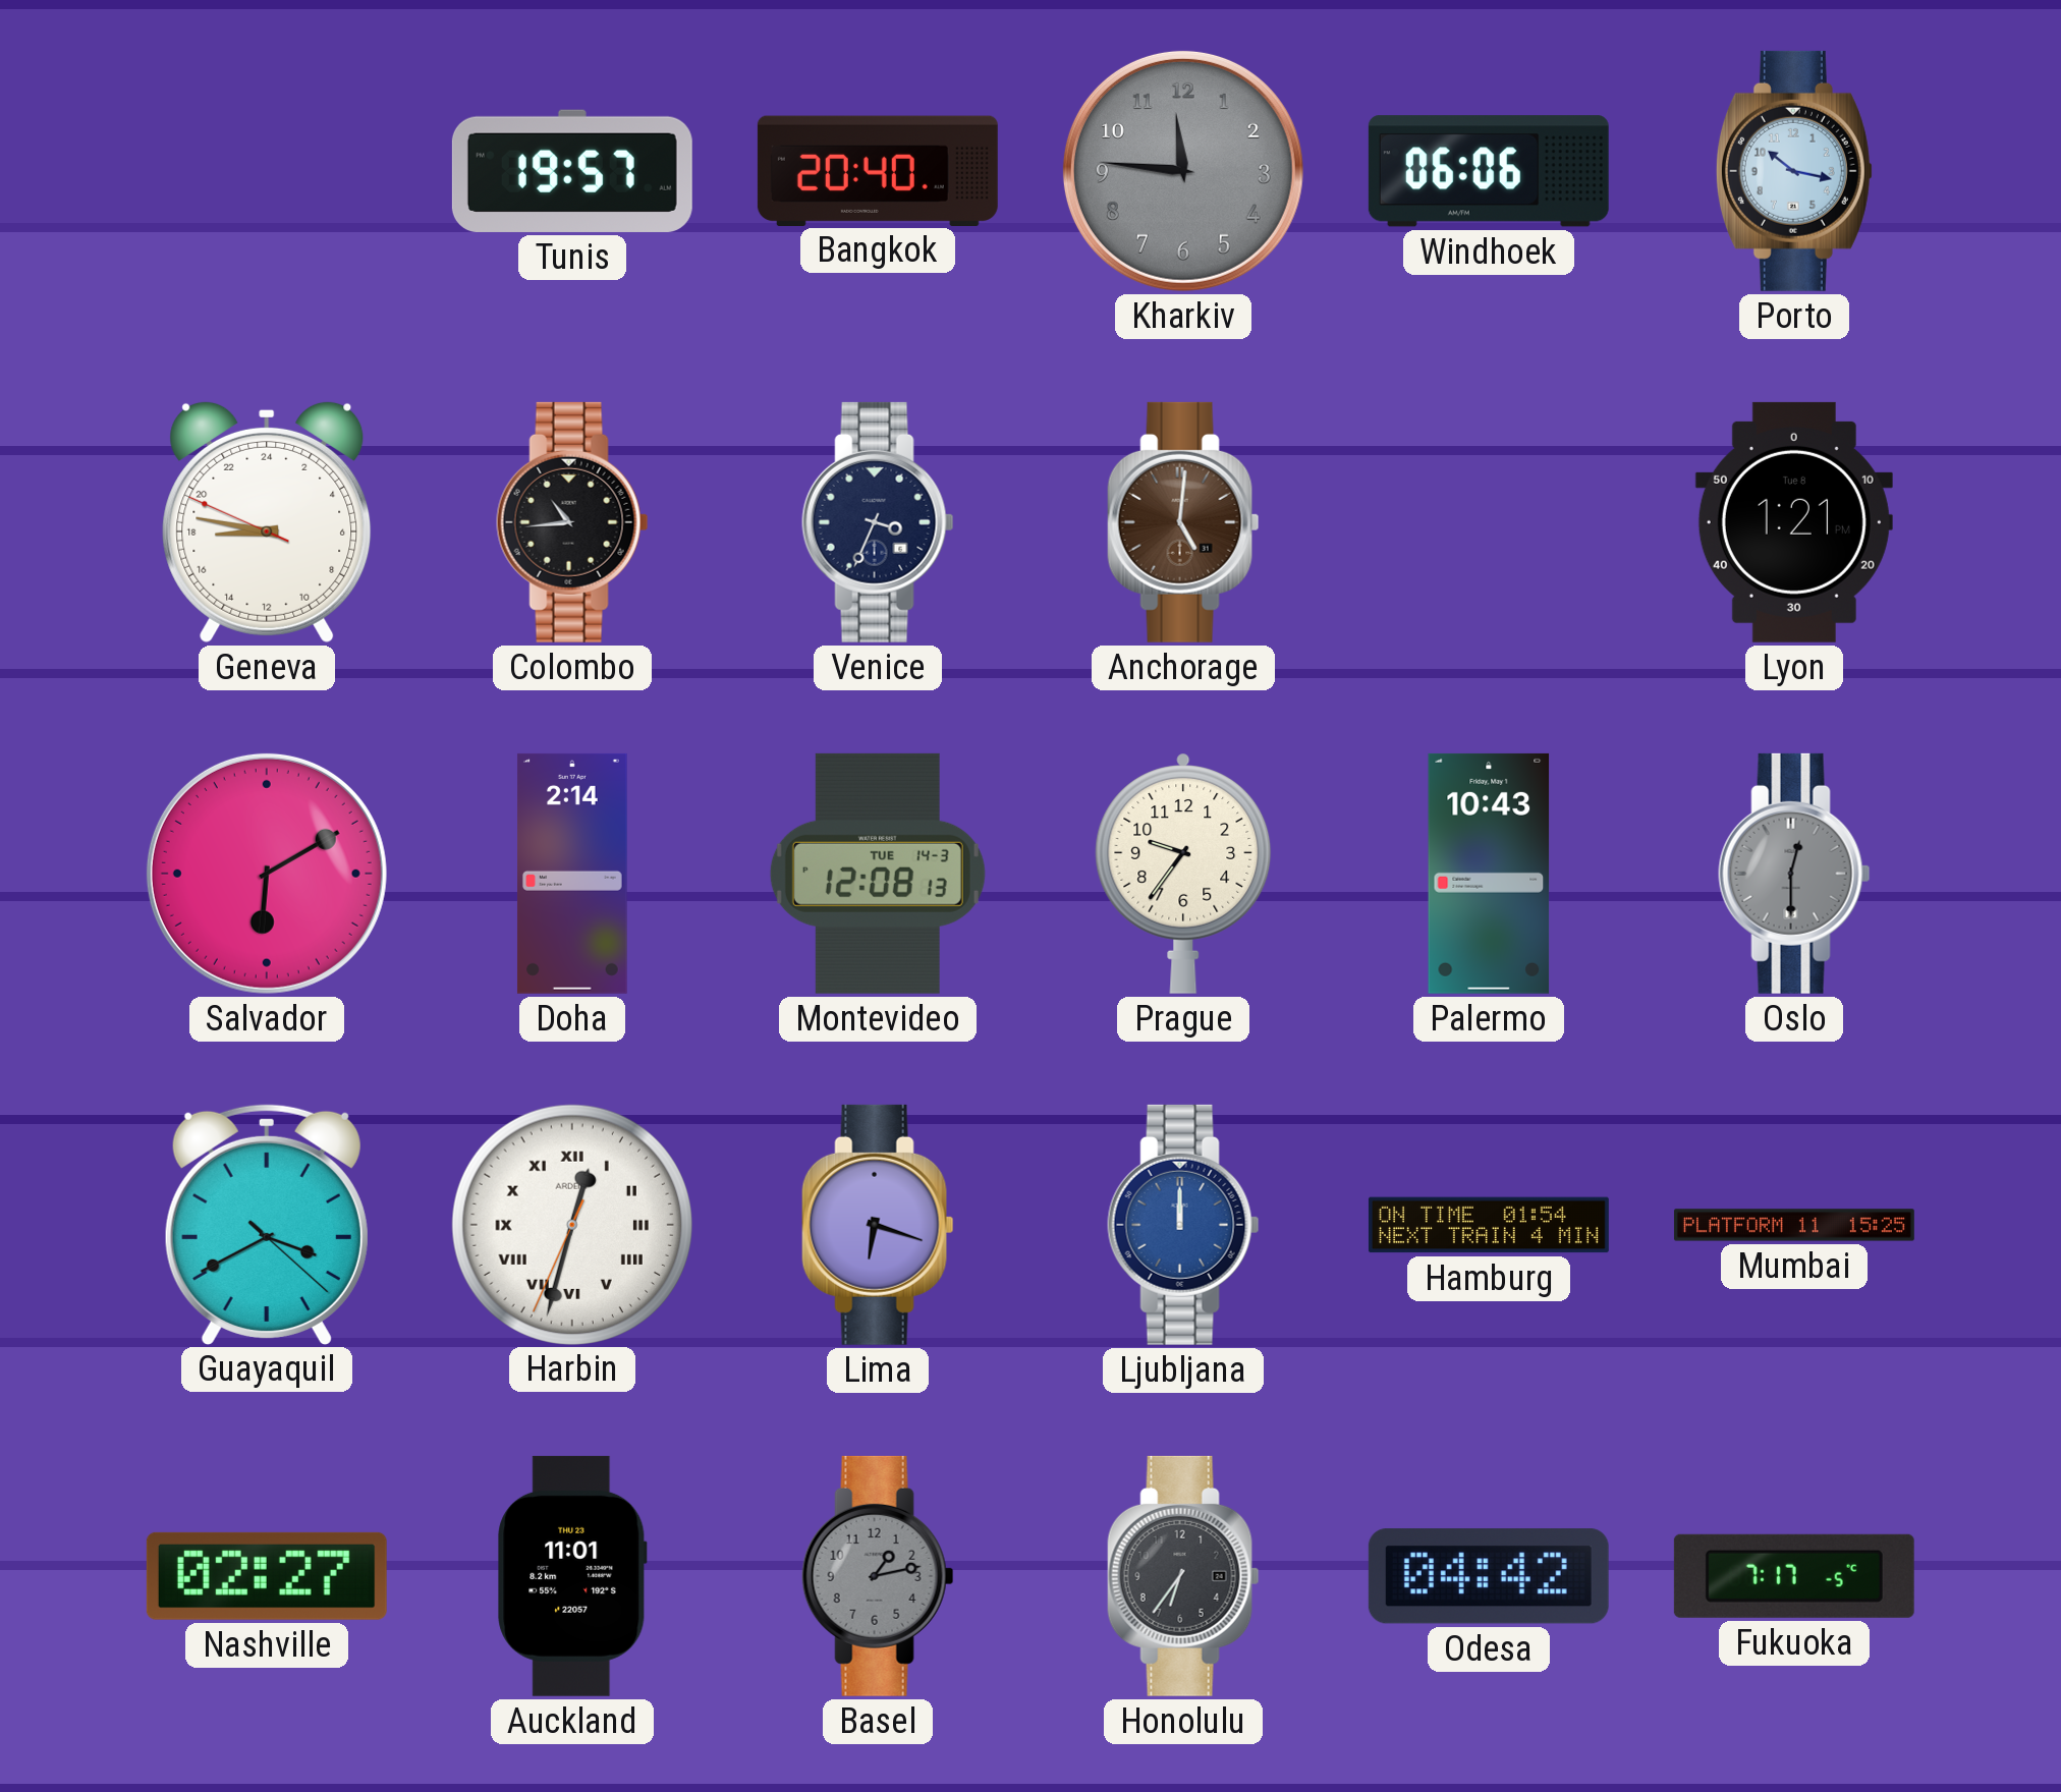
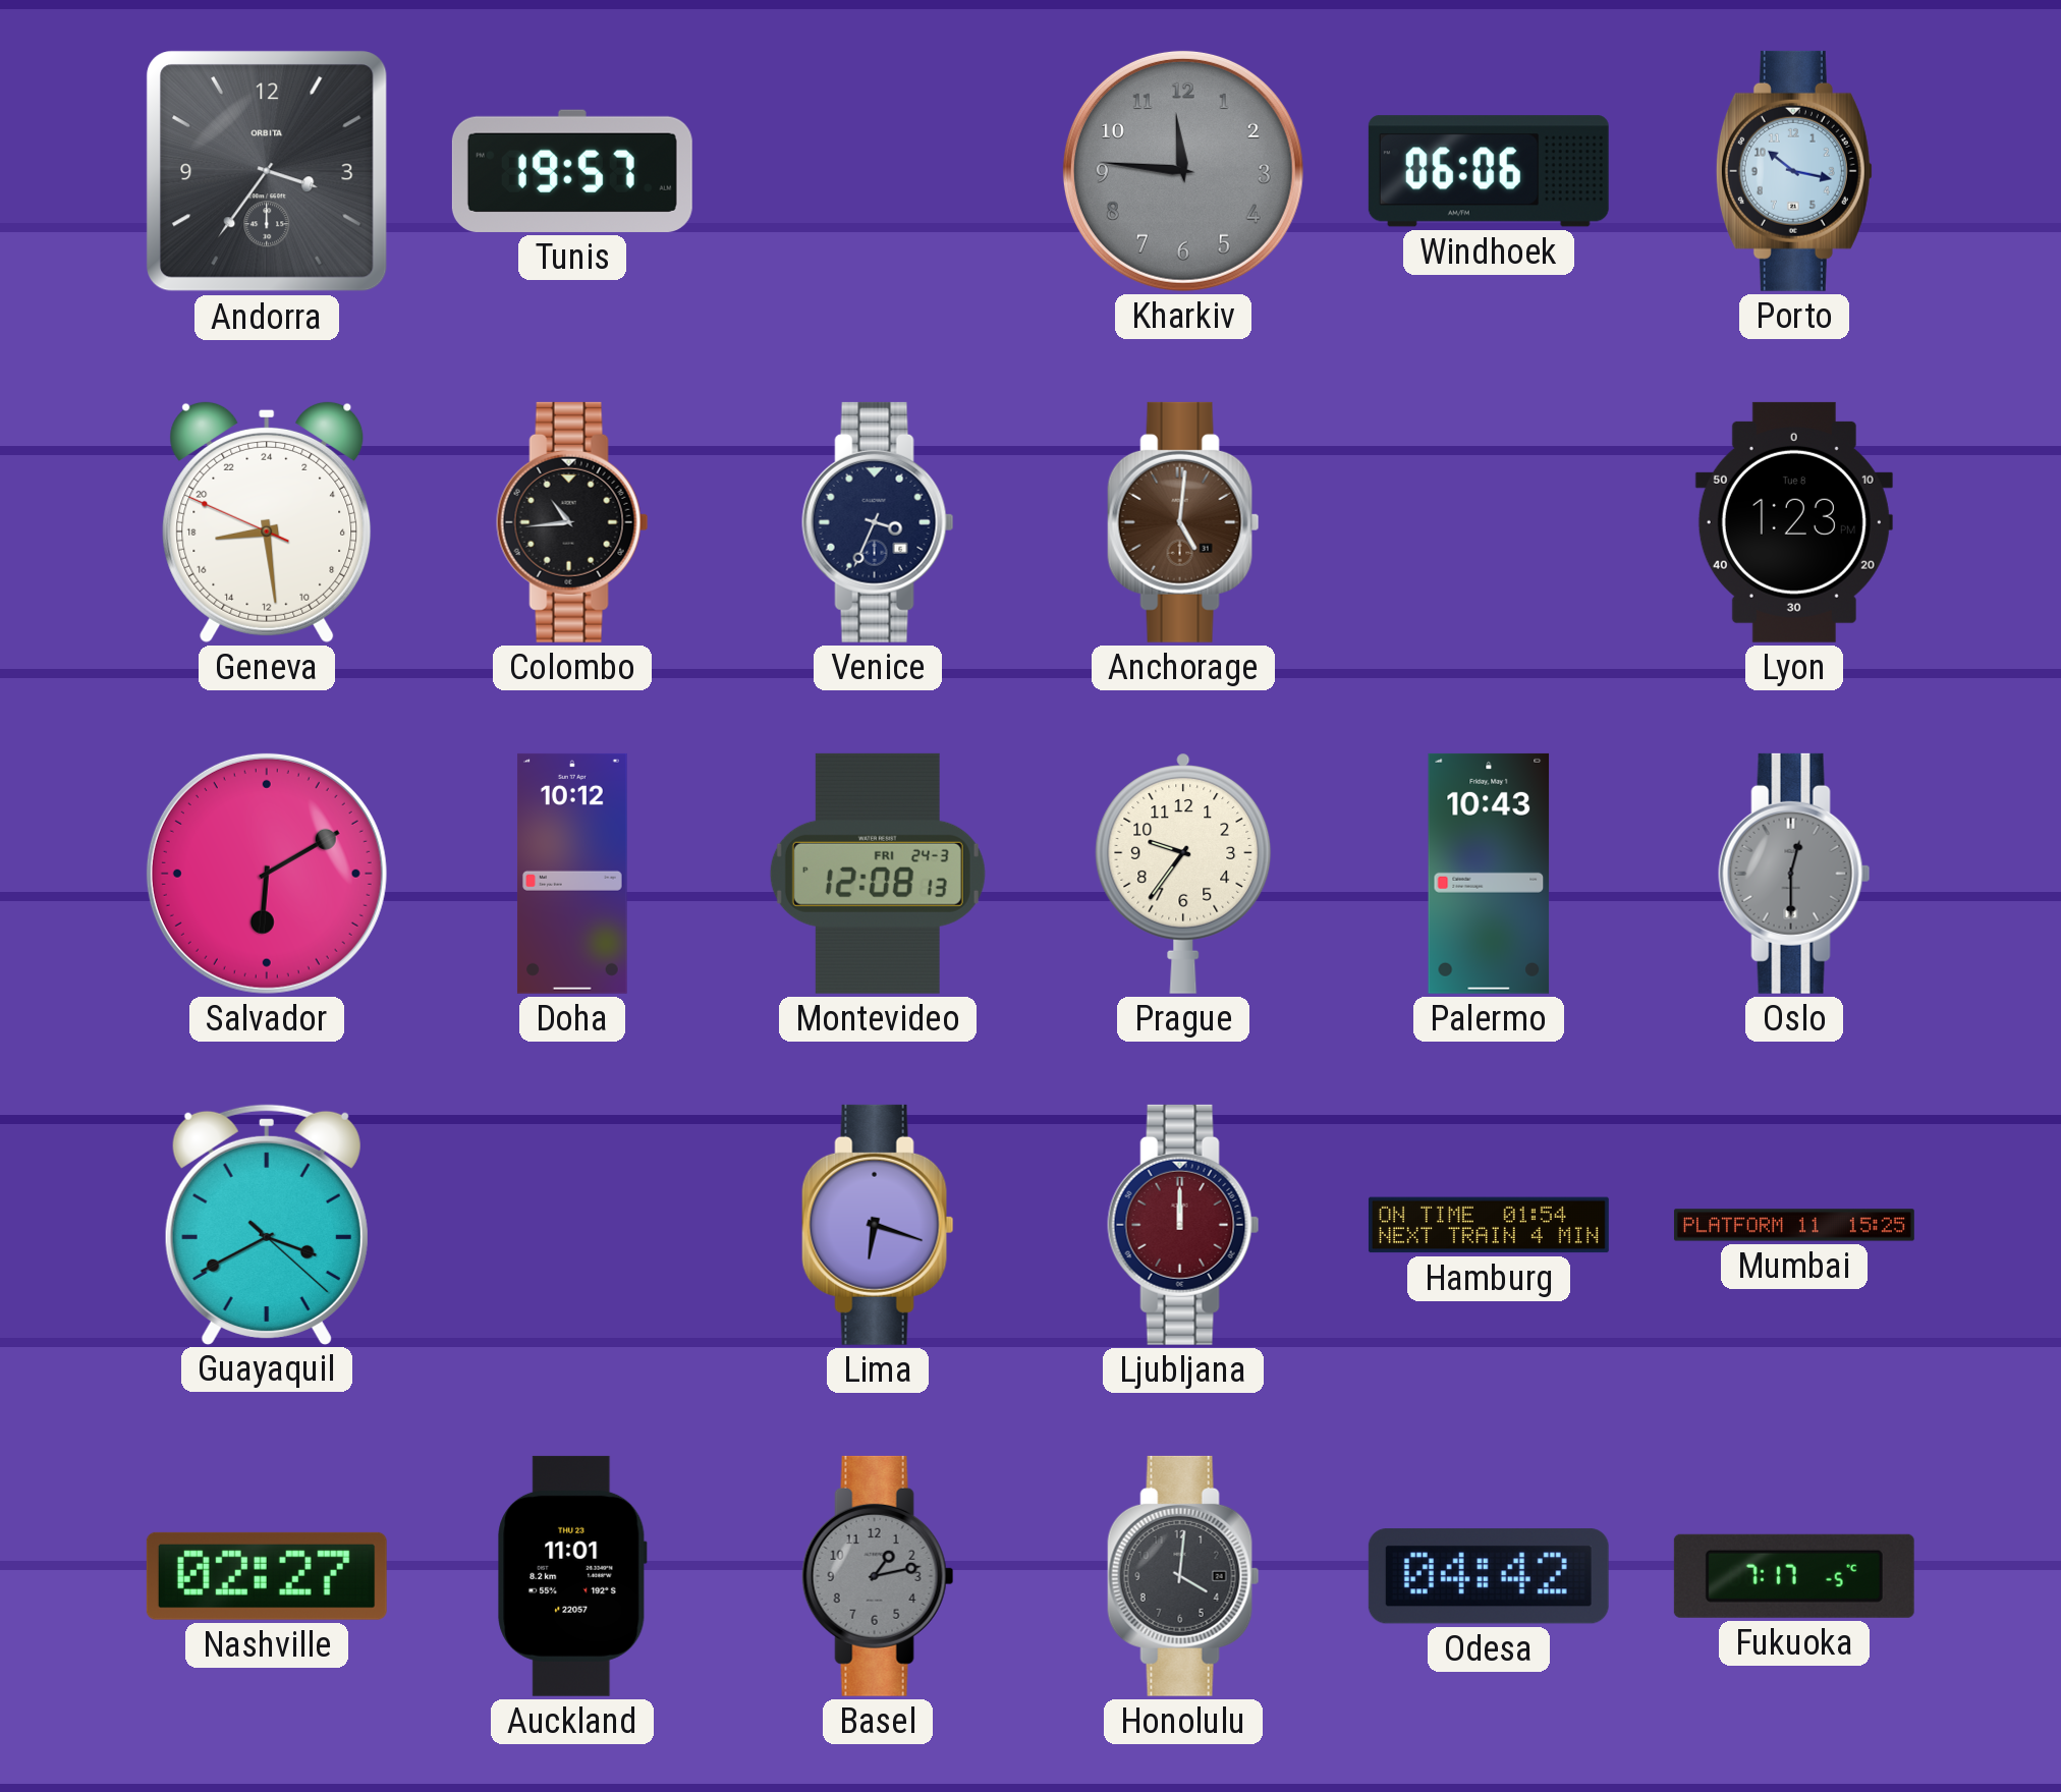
Andorra: none -> 3:36
Bangkok: 20:40 -> none
Geneva: 17:46 -> 17:28
Lyon: 1:21 -> 1:23
Doha: 2:14 -> 10:12
Montevideo date: TUE 14-3 -> FRI 24-3
Harbin: 12:32 -> none
Ljubljana dial: blue -> burgundy
Honolulu: 6:36 -> 4:01
